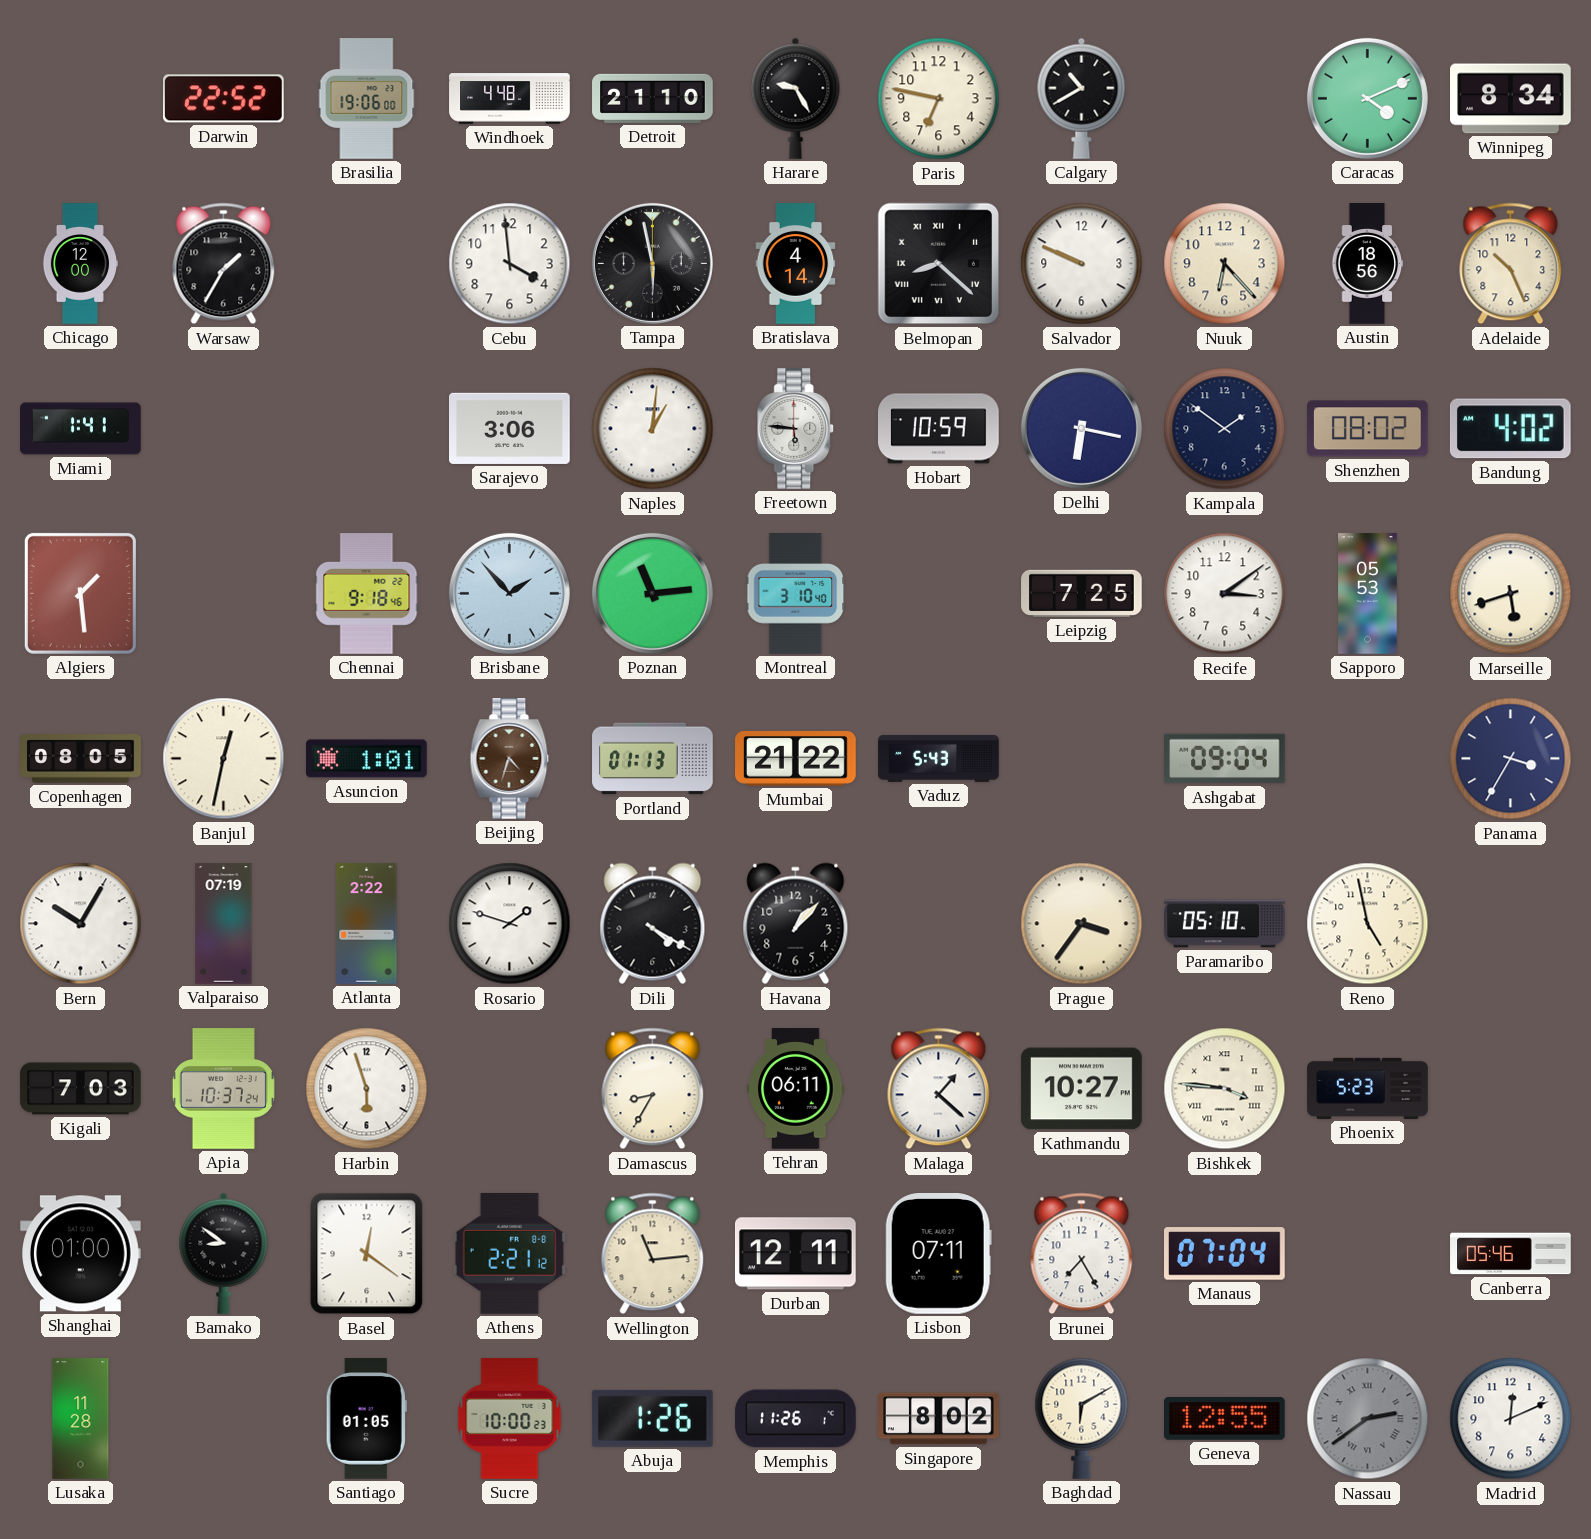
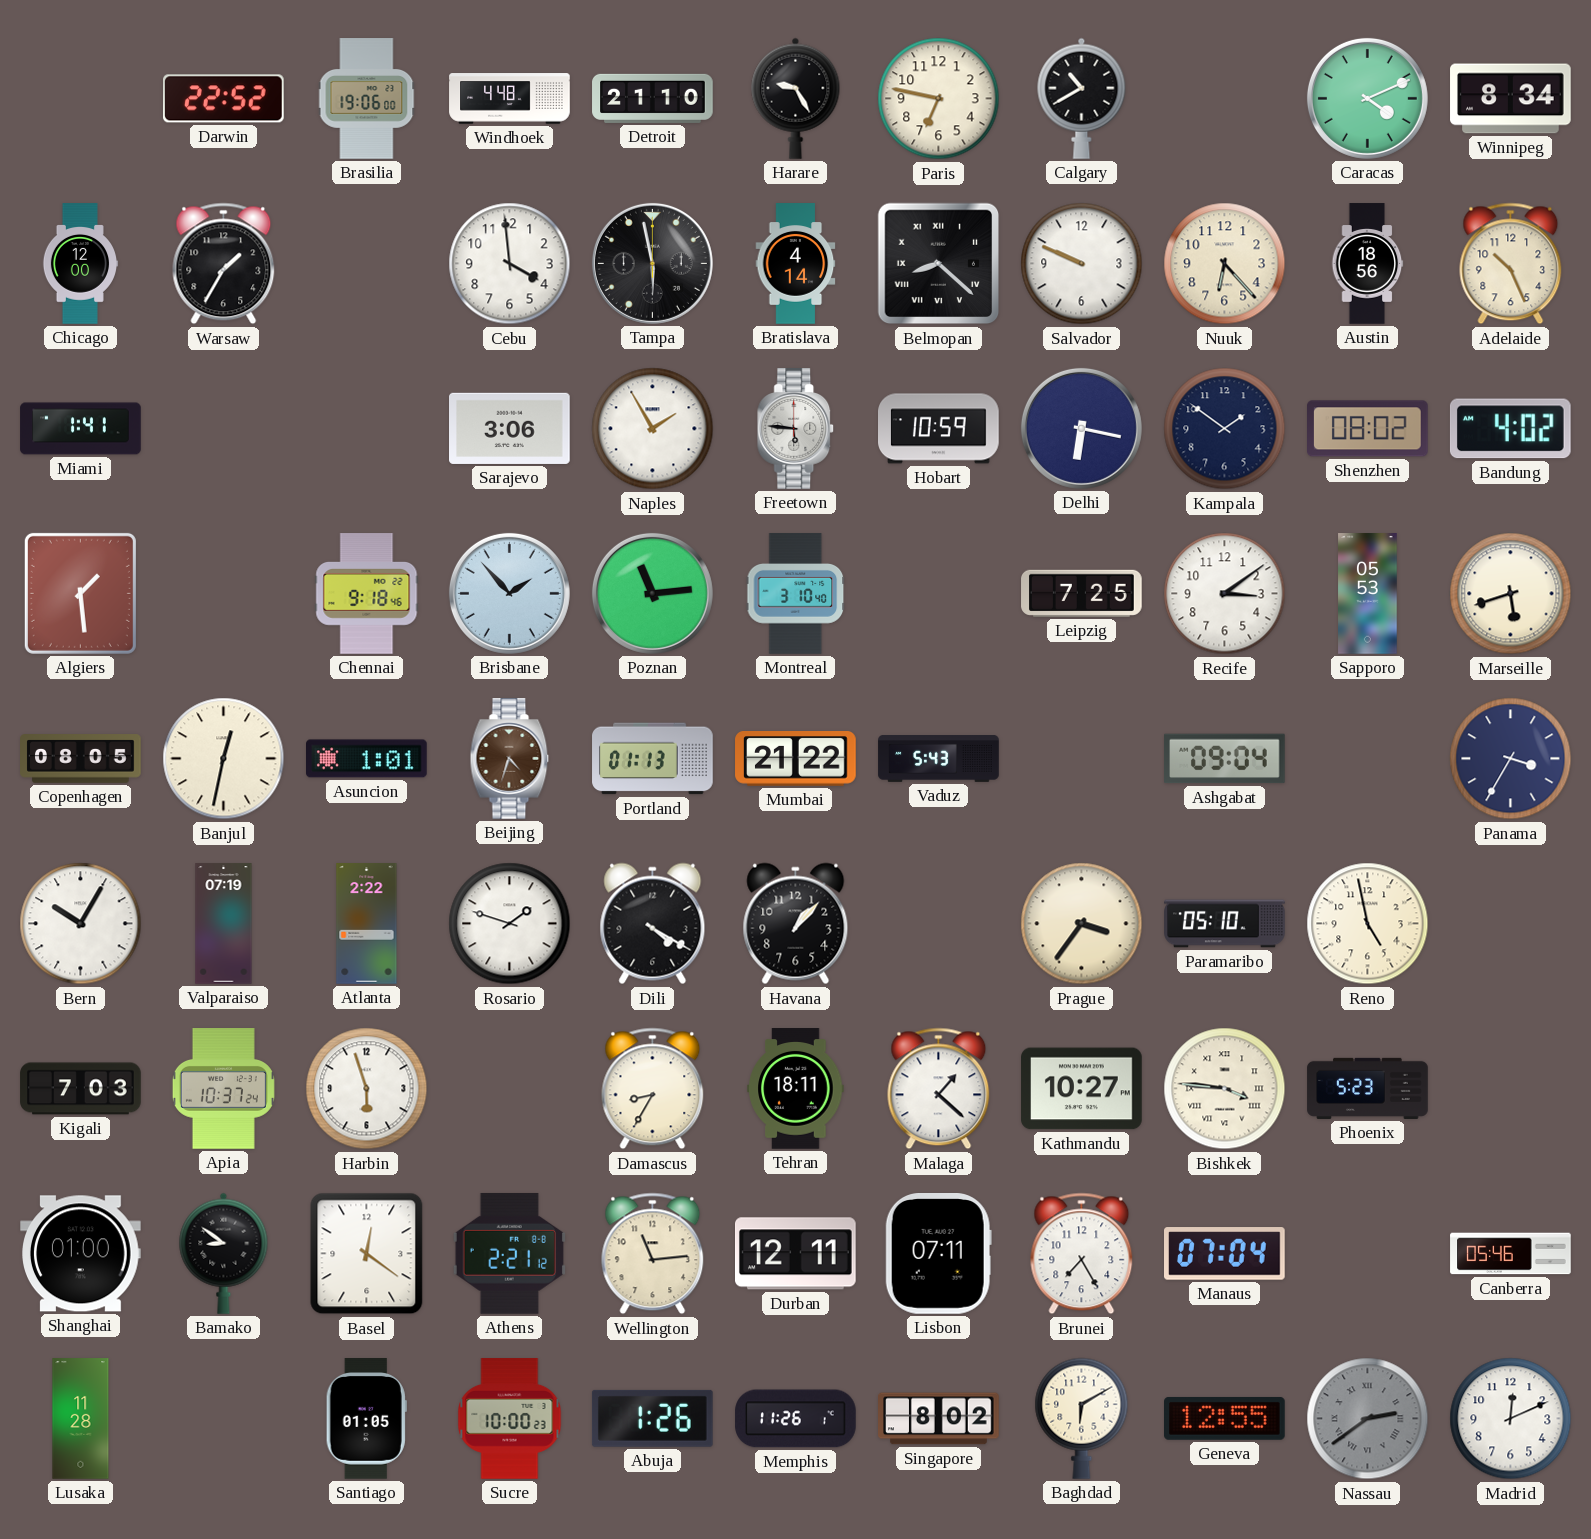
Naples: 1:01 -> 1:55
Tehran: 06:11 -> 18:11
